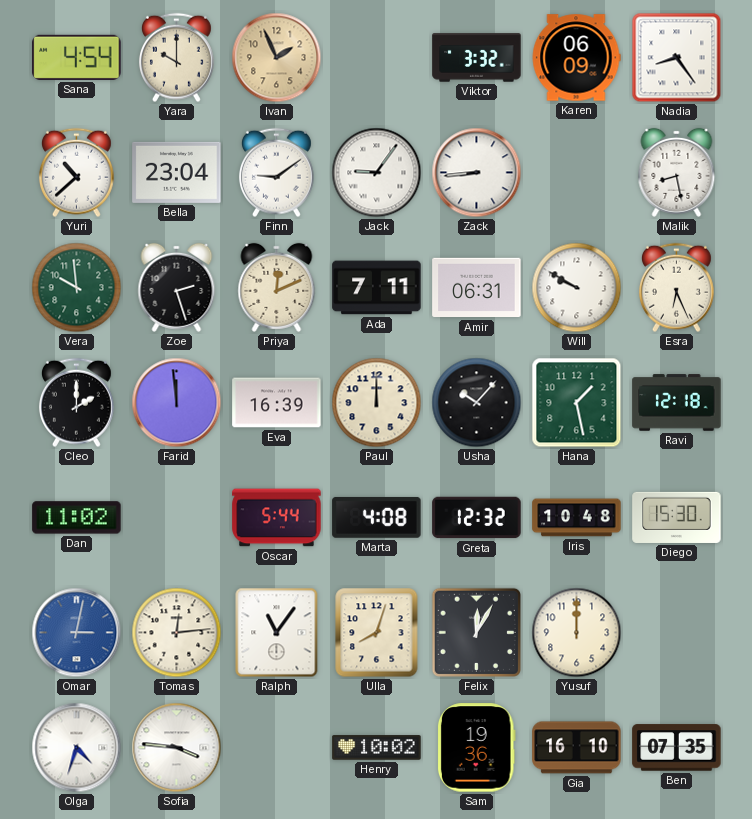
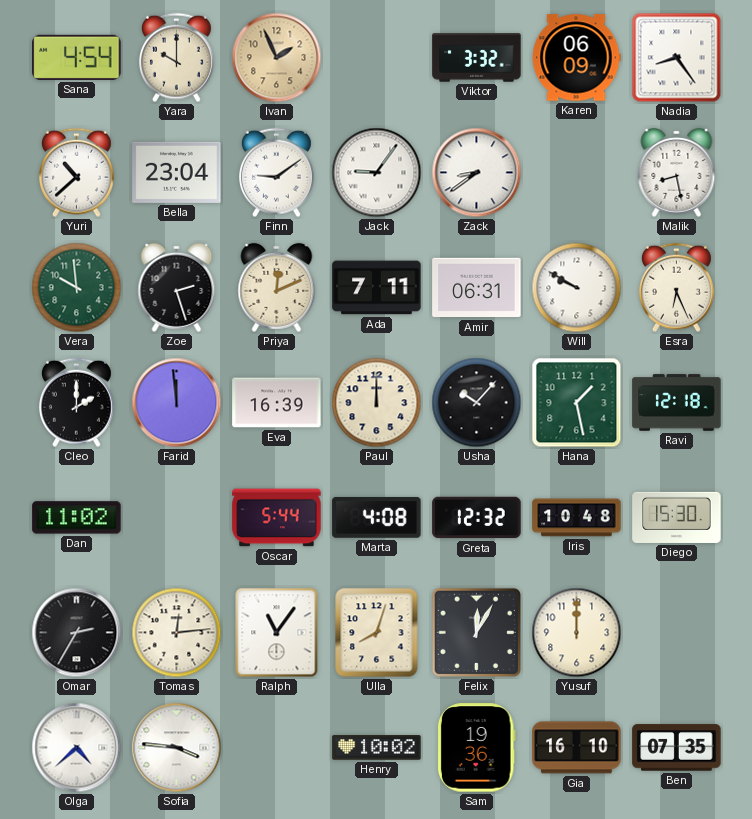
Zack: 8:44 -> 8:39
Omar: 3:02 -> 2:35
Omar dial: blue -> black
Olga: 4:33 -> 4:38
